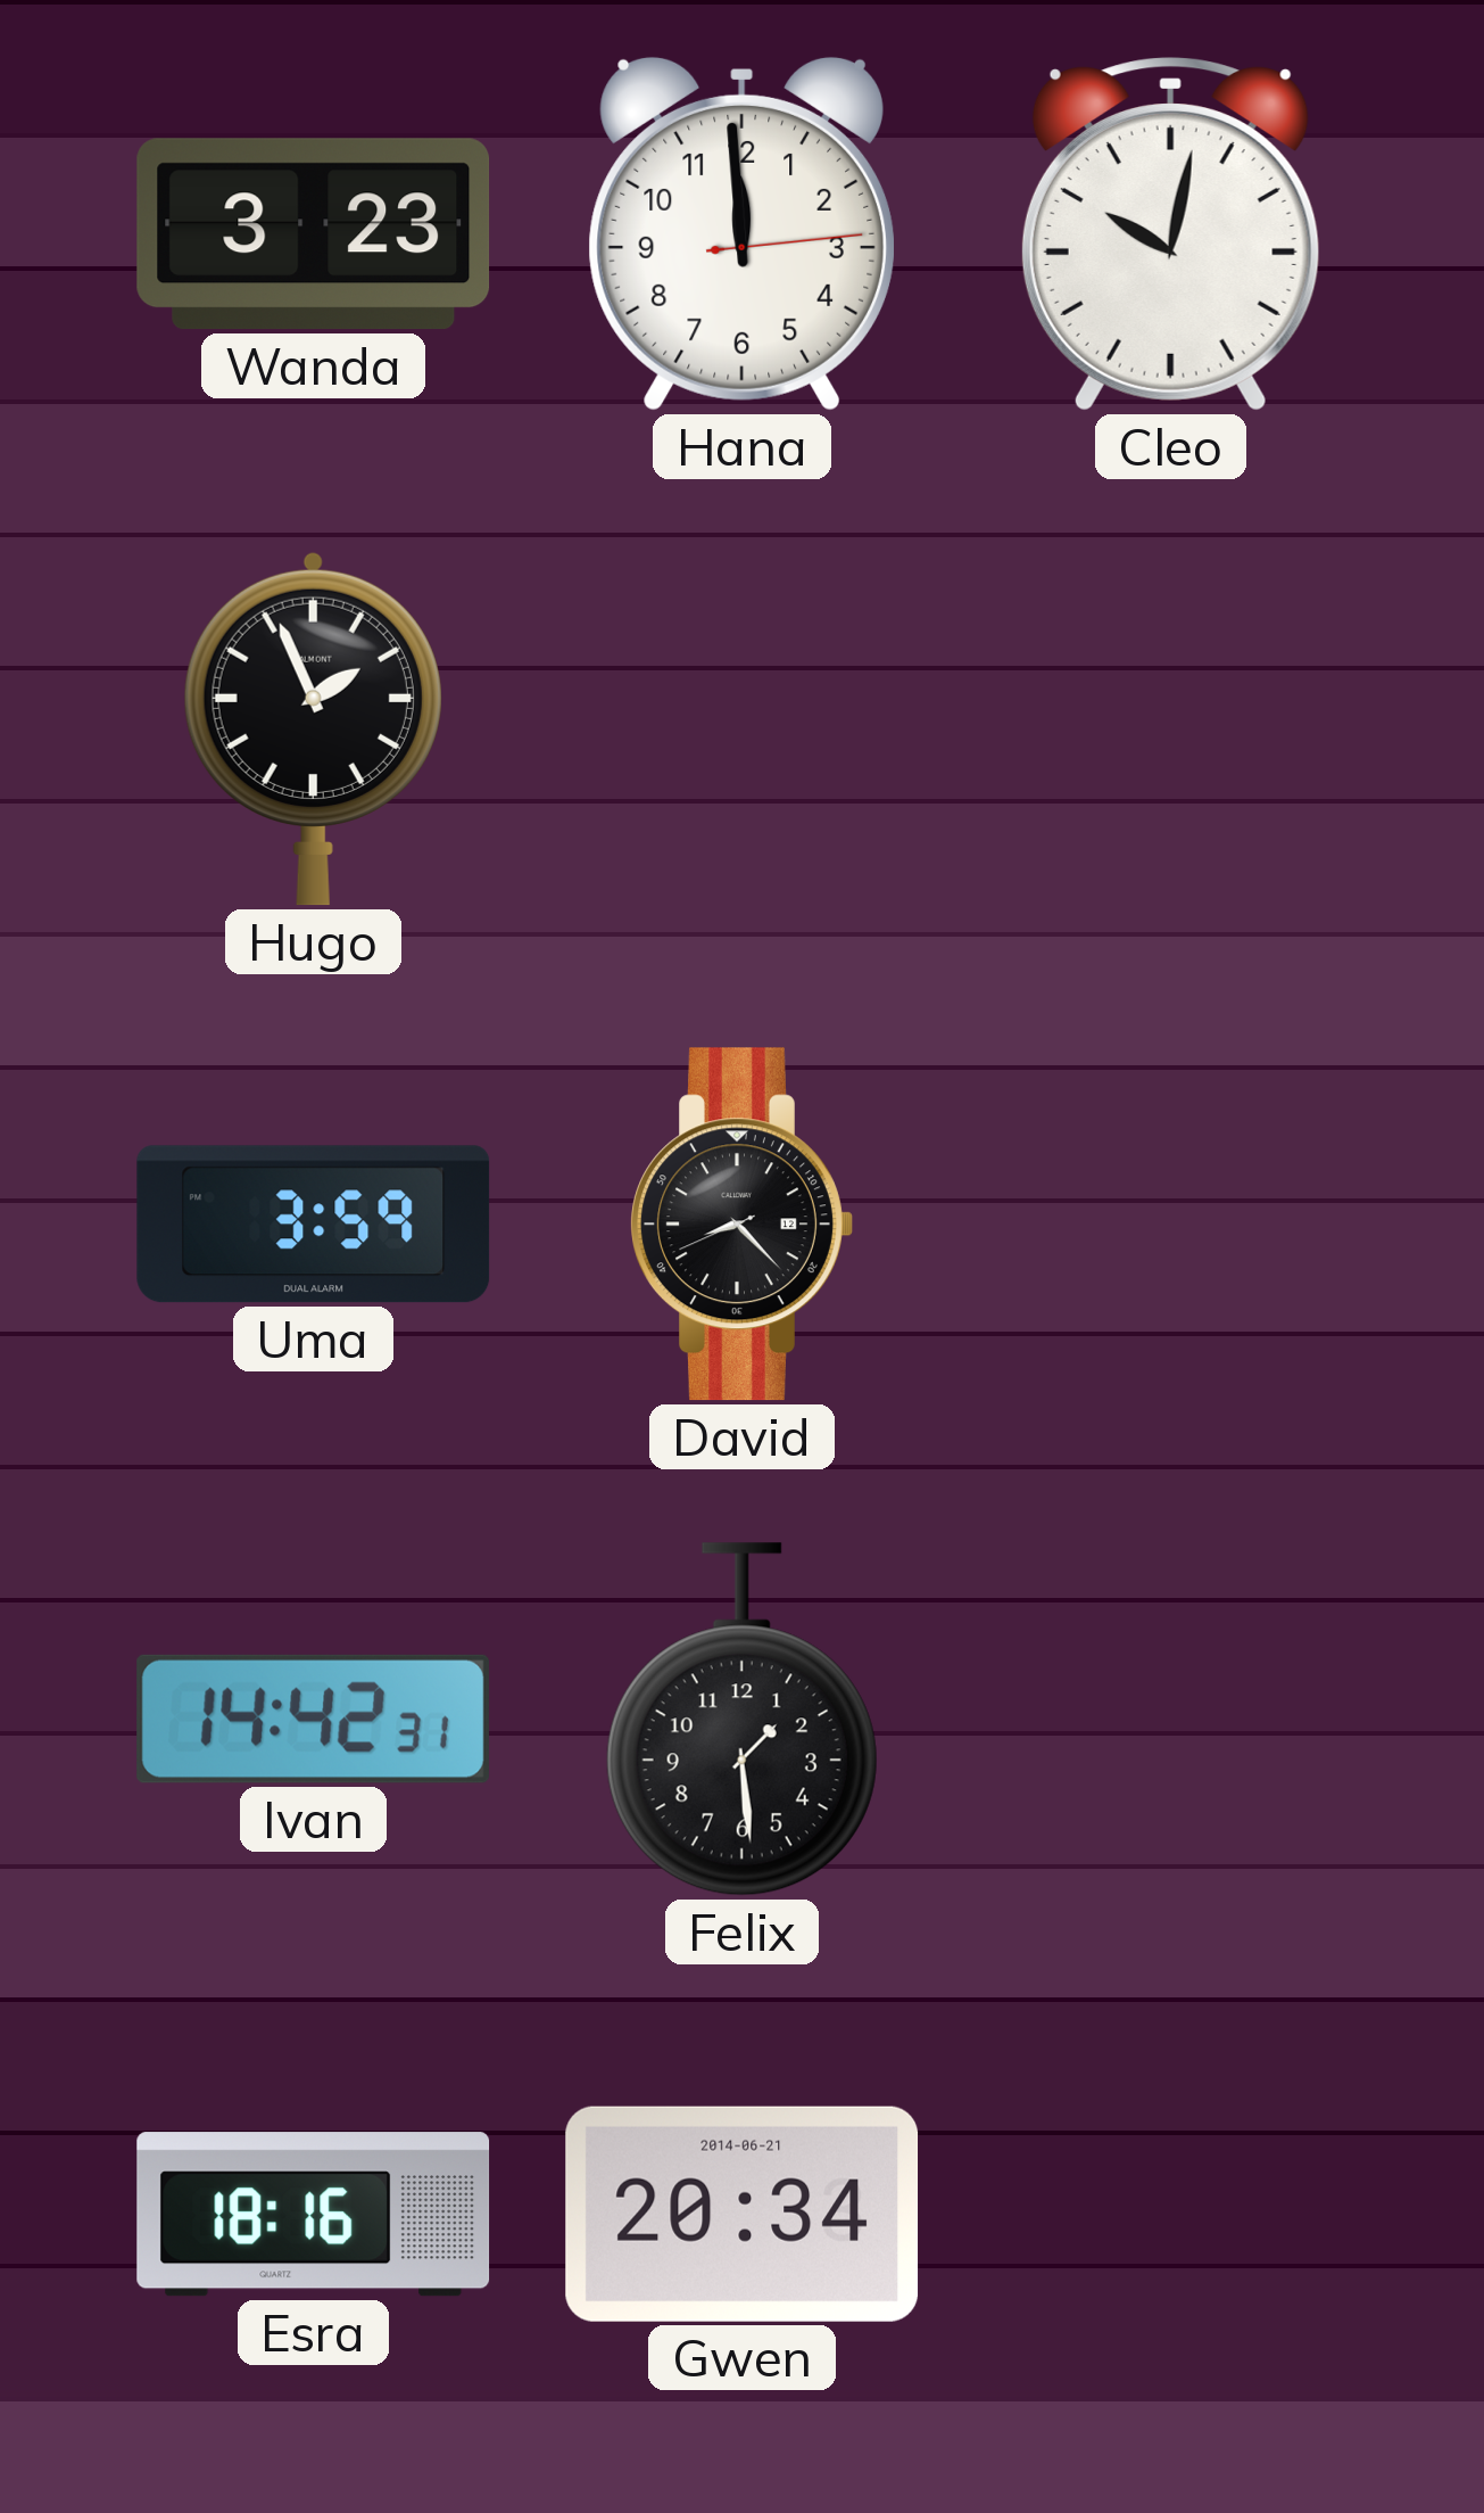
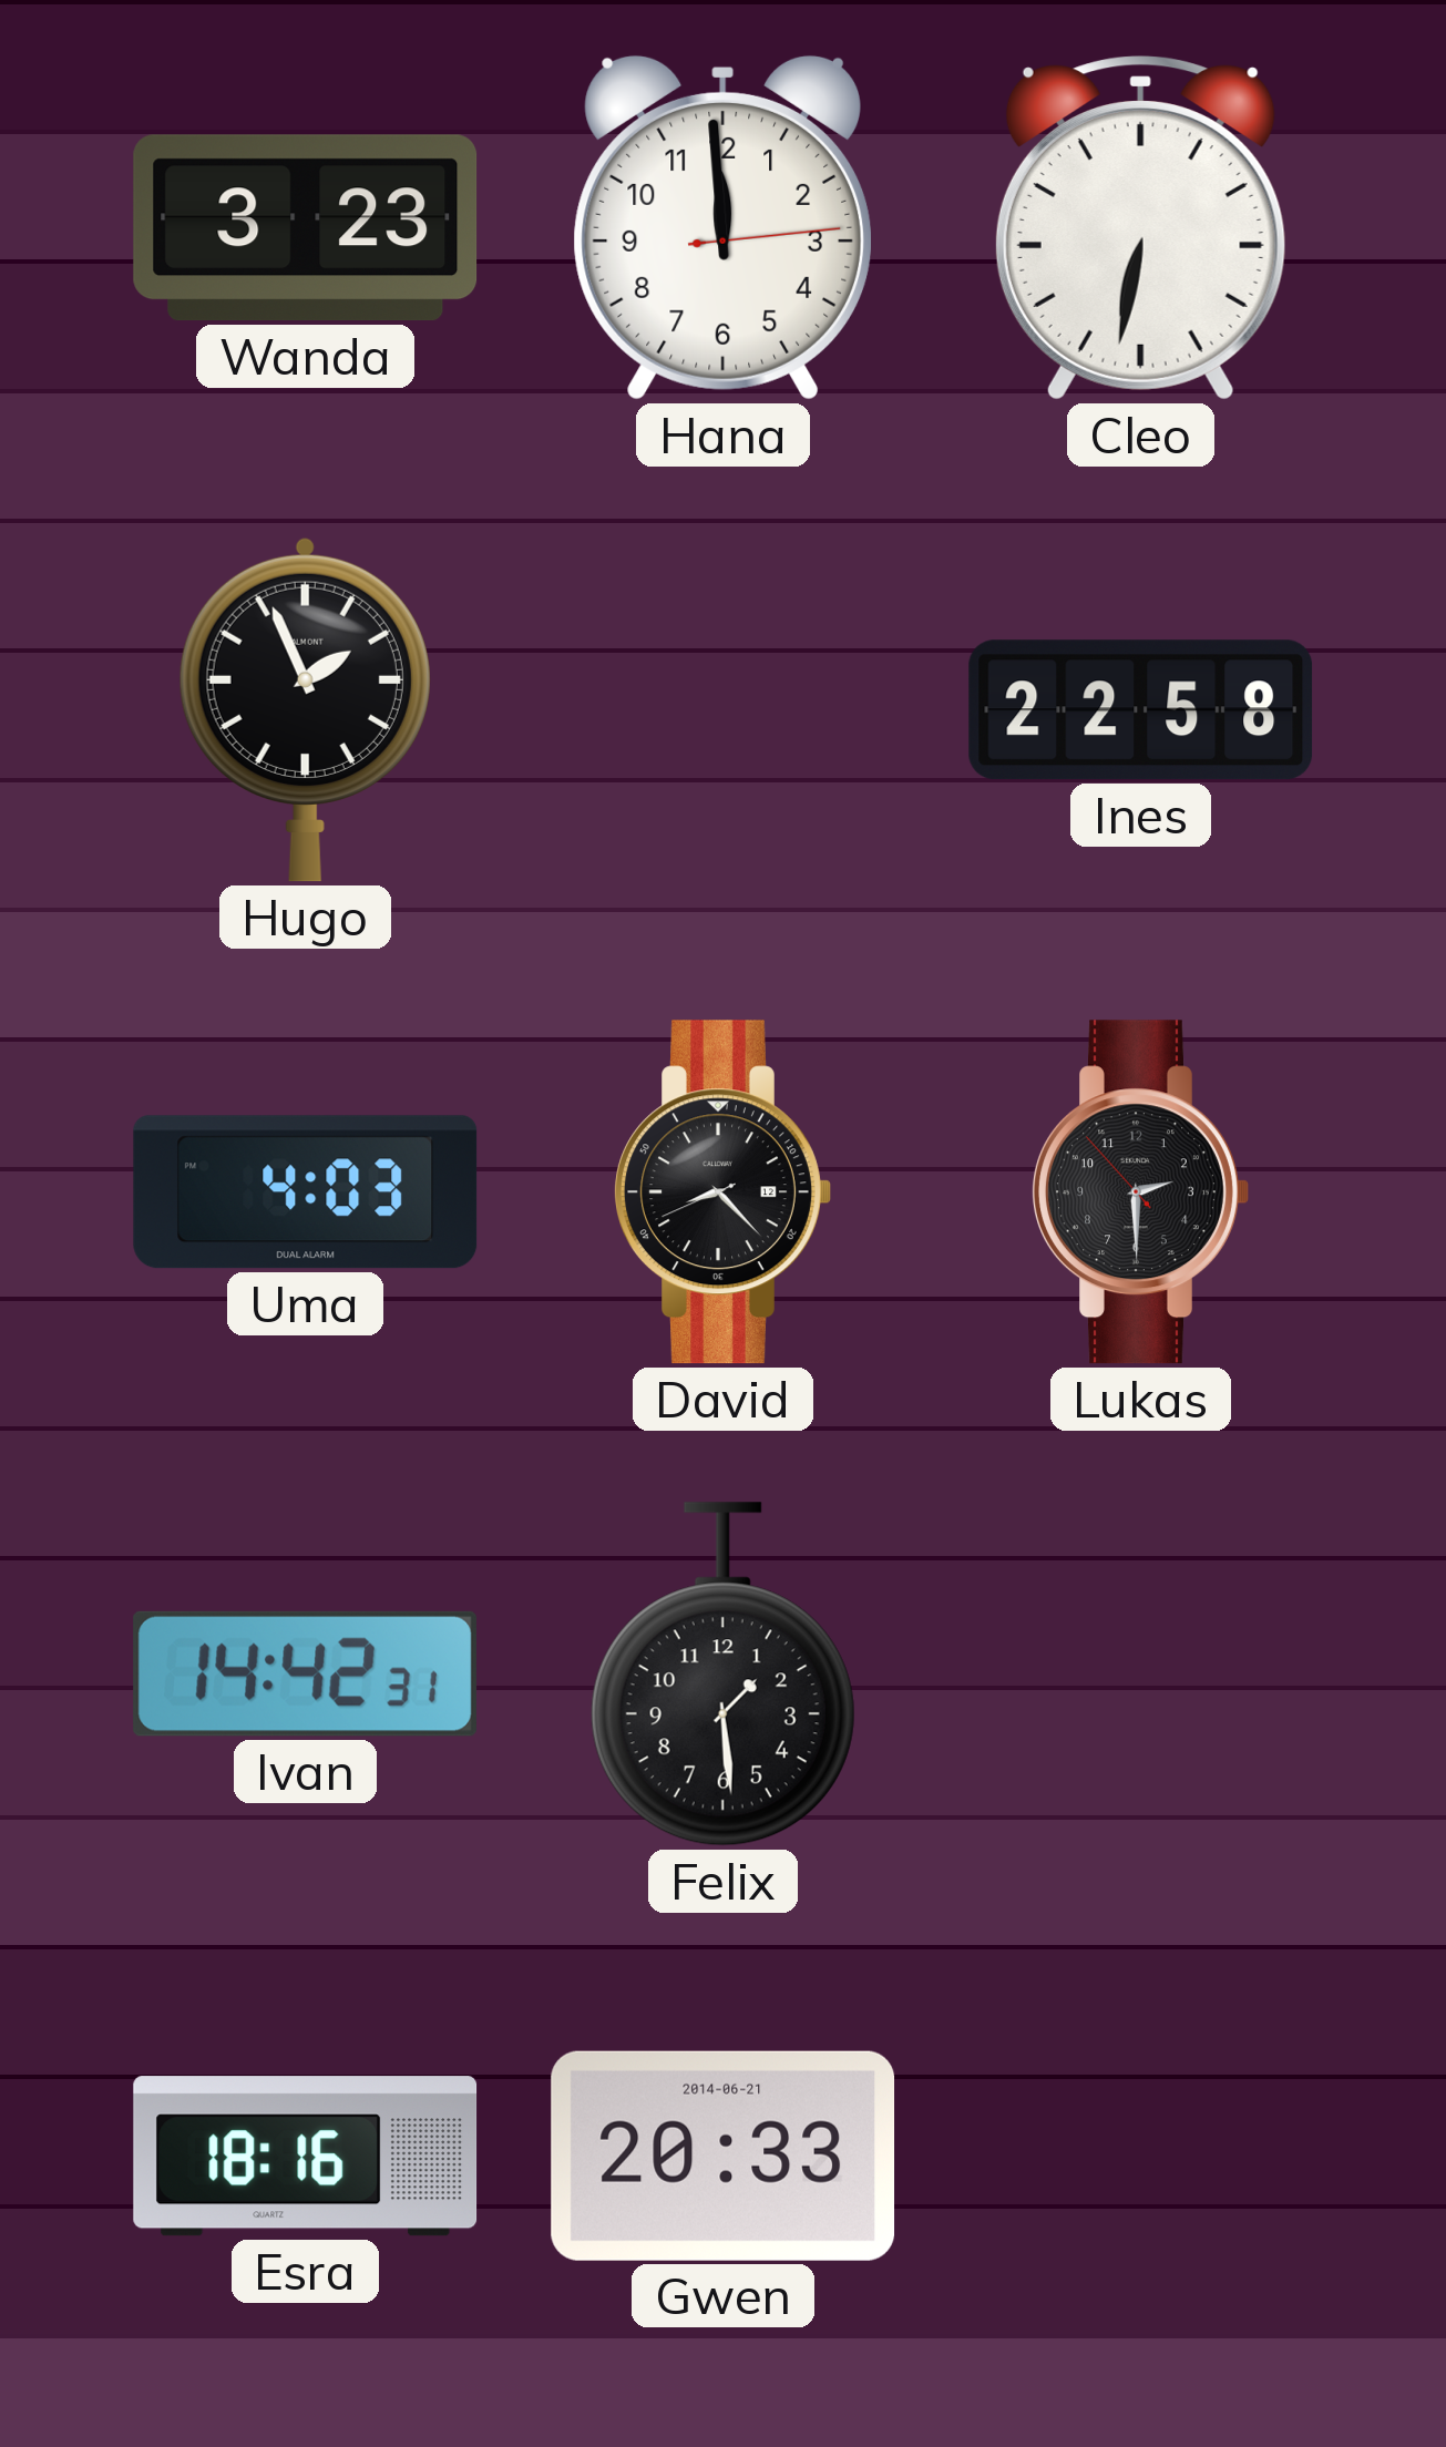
Cleo: 10:02 -> 6:32
Ines: none -> 22:58
Uma: 3:59 -> 4:03
Lukas: none -> 2:29
Gwen: 20:34 -> 20:33
